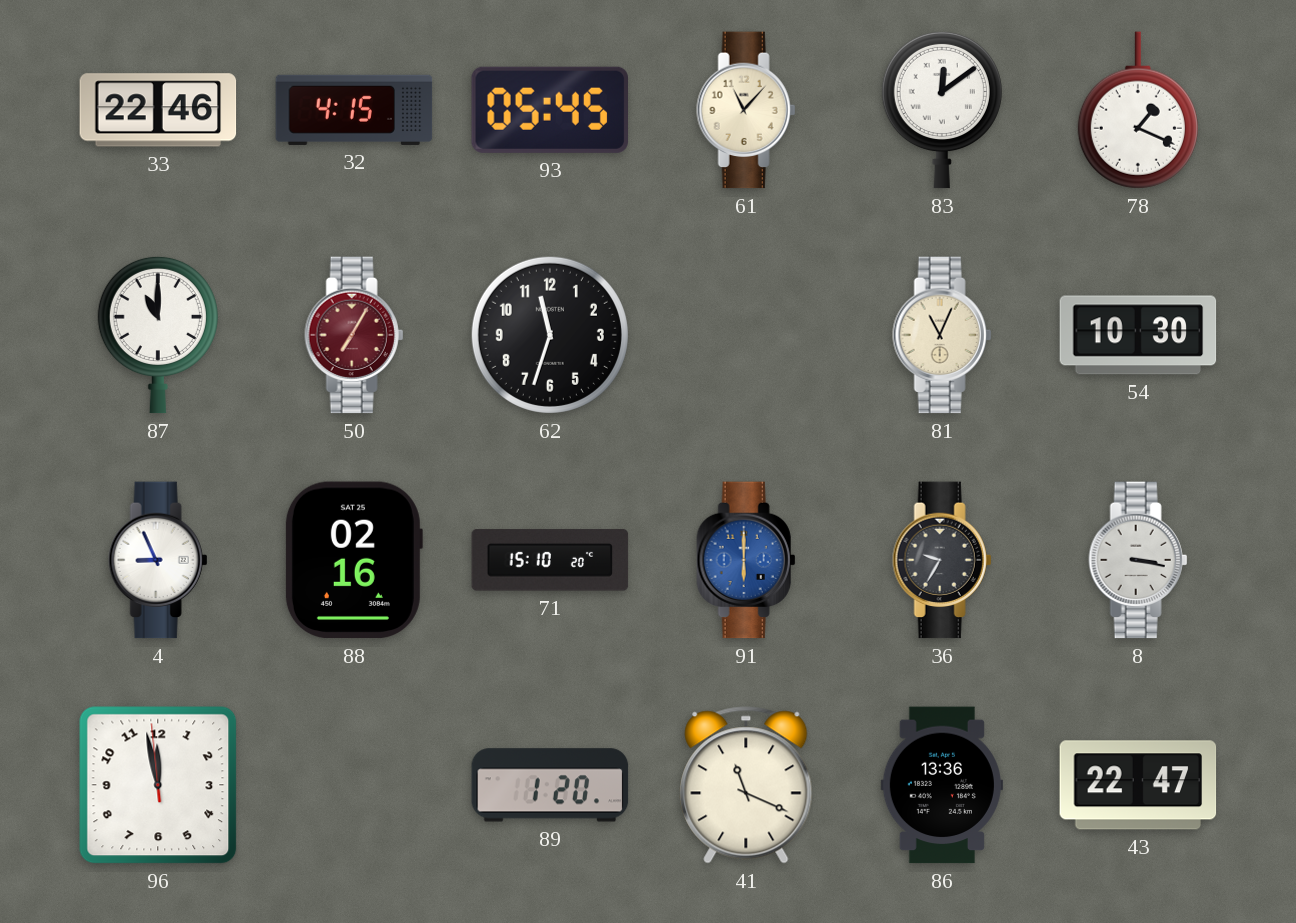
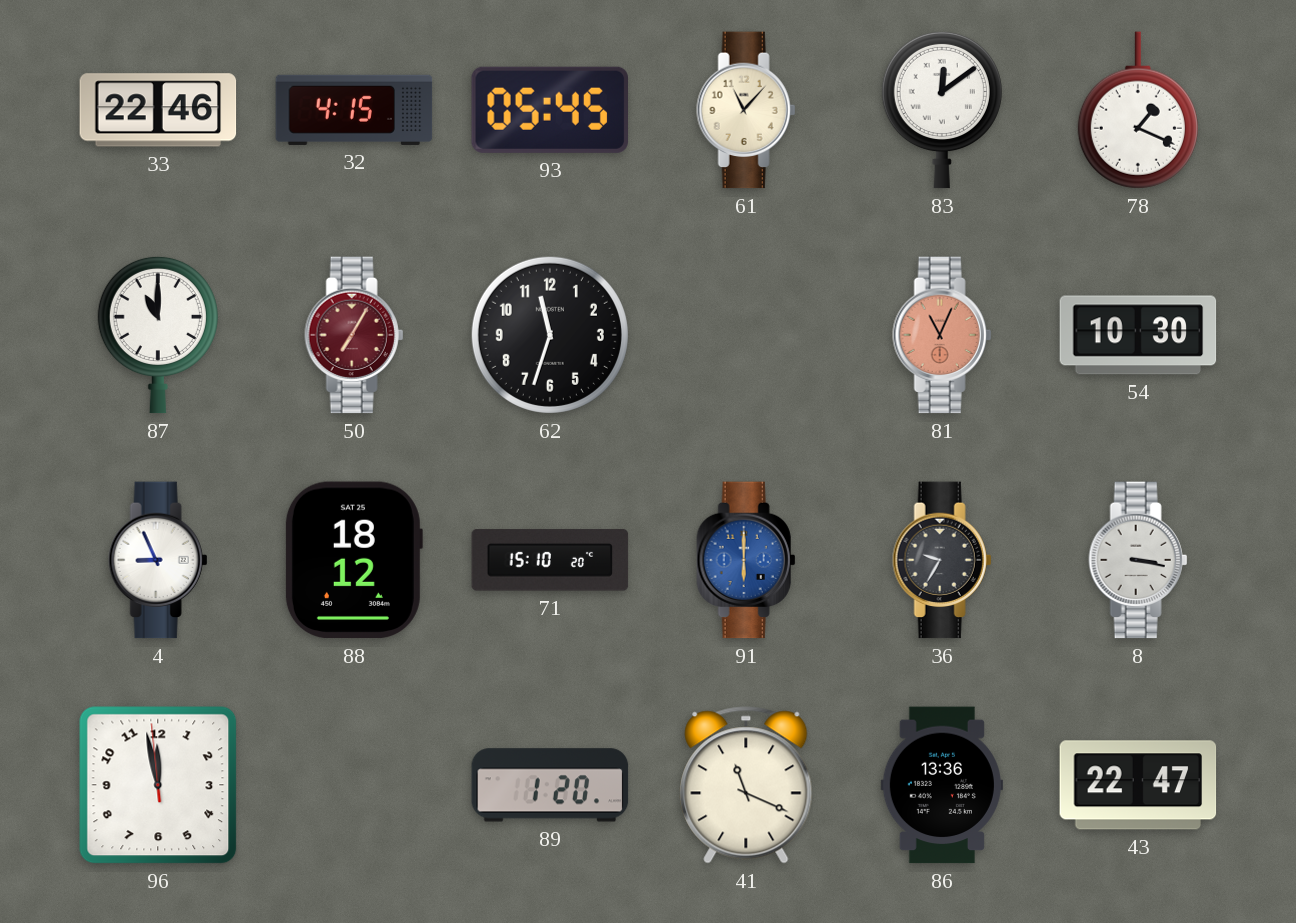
81 dial: cream -> salmon
88: 02:16 -> 18:12
